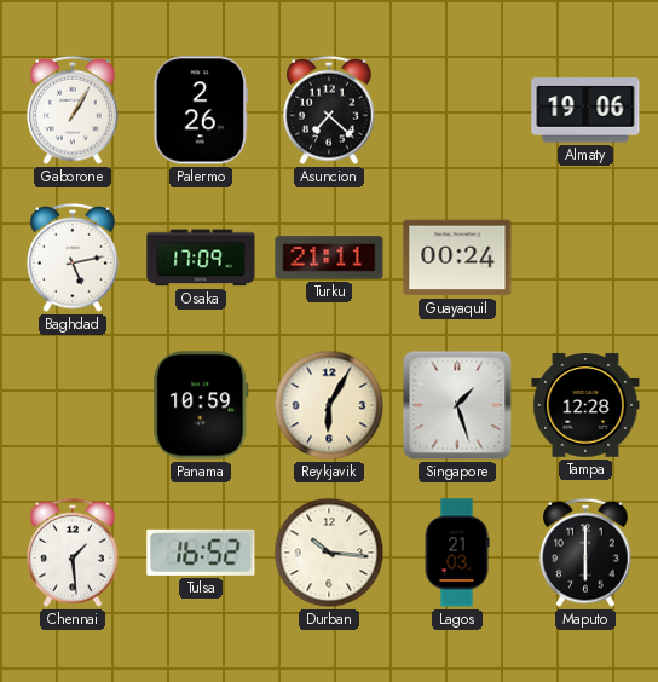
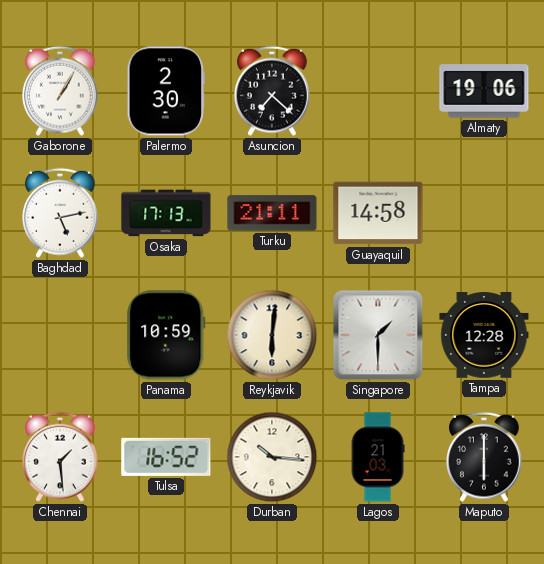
Palermo: 2:26 -> 2:30
Osaka: 17:09 -> 17:13
Guayaquil: 00:24 -> 14:58
Reykjavik: 6:05 -> 6:01
Singapore: 1:27 -> 1:30
